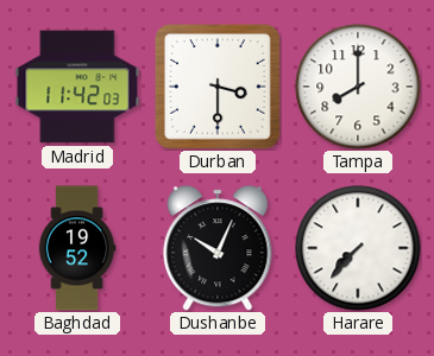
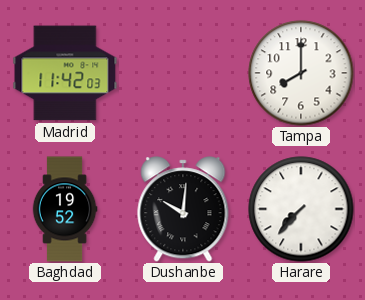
Durban: 3:30 -> none
Dushanbe: 10:04 -> 10:01
